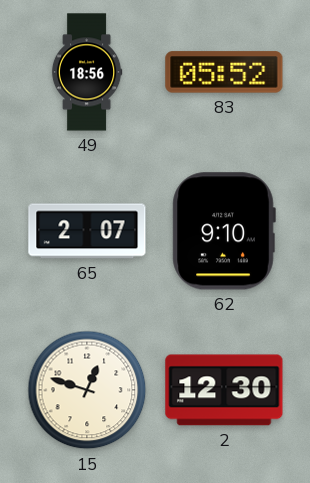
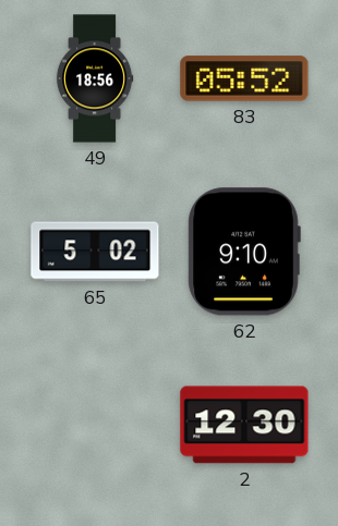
65: 2:07 -> 5:02
15: 12:48 -> none
